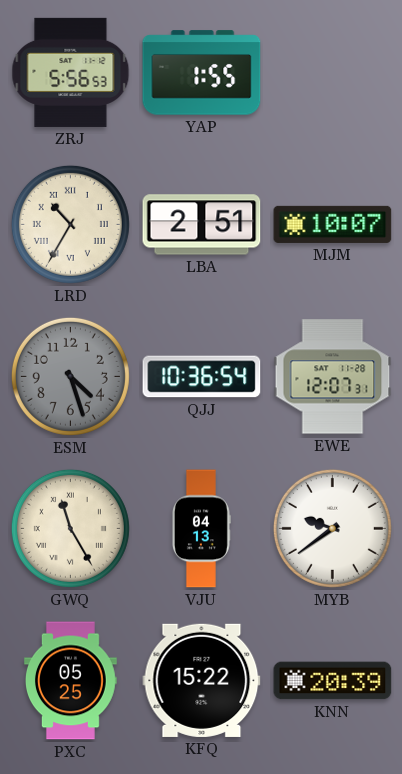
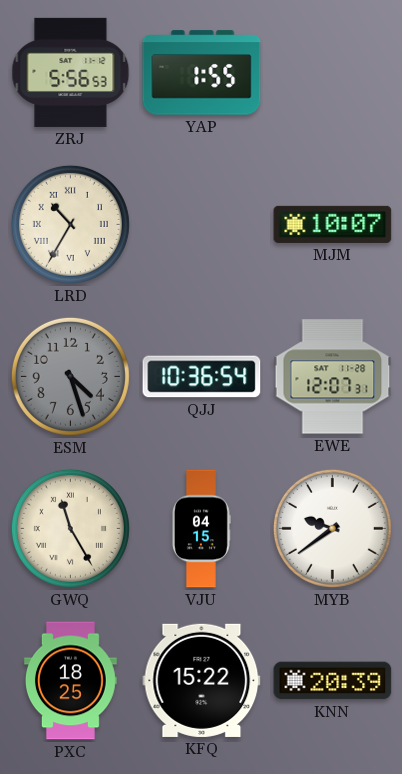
LBA: 2:51 -> none
VJU: 04:13 -> 04:15
PXC: 05:25 -> 18:25
